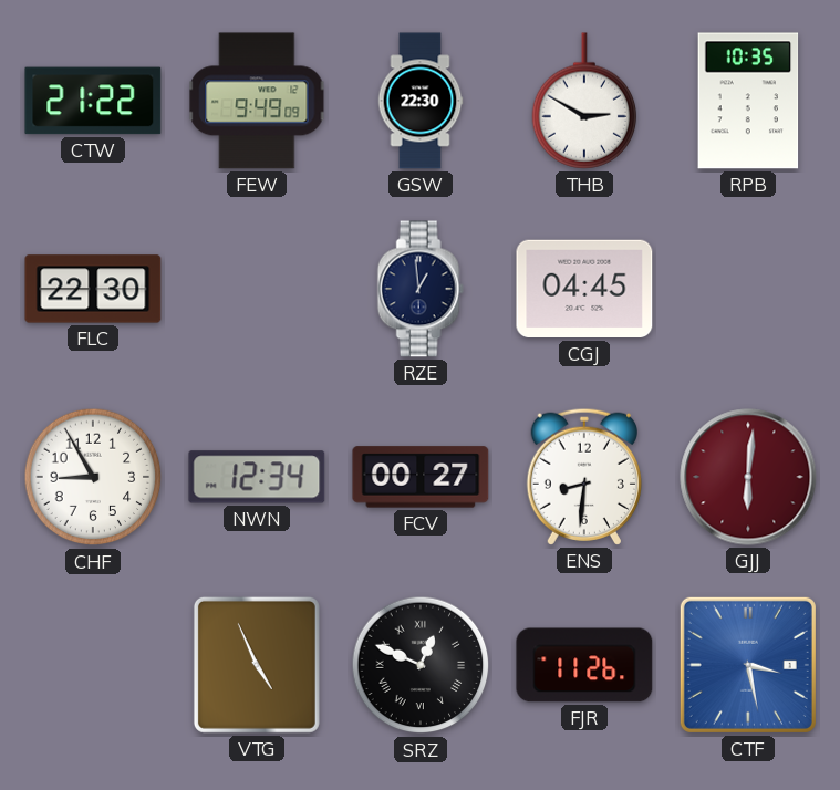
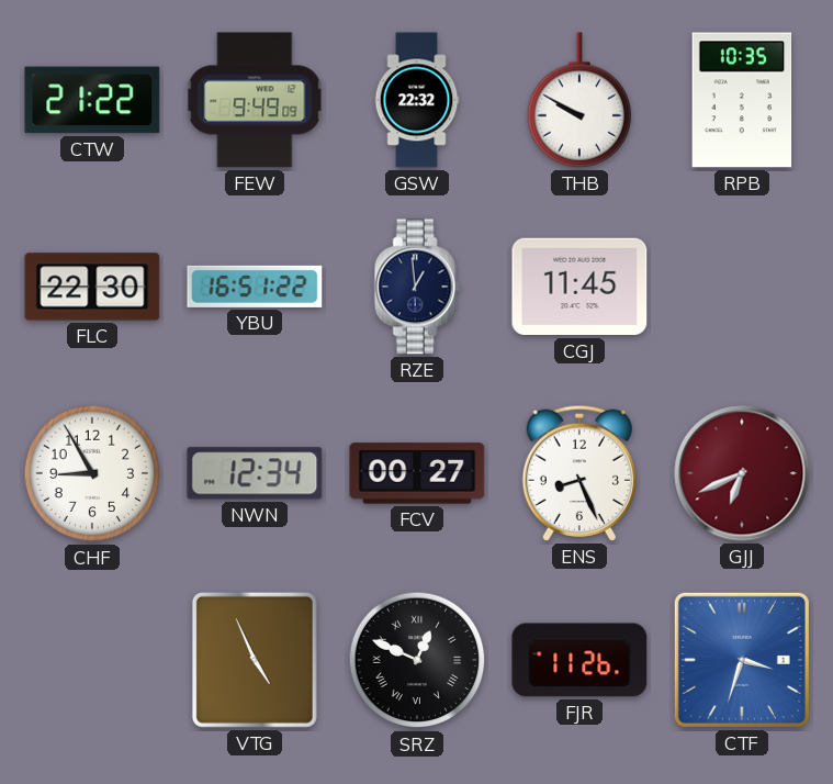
GSW: 22:30 -> 22:32
THB: 2:50 -> 9:50
YBU: none -> 16:51
CGJ: 04:45 -> 11:45
ENS: 8:31 -> 8:26
GJJ: 6:01 -> 6:41
CTF: 3:28 -> 3:33
